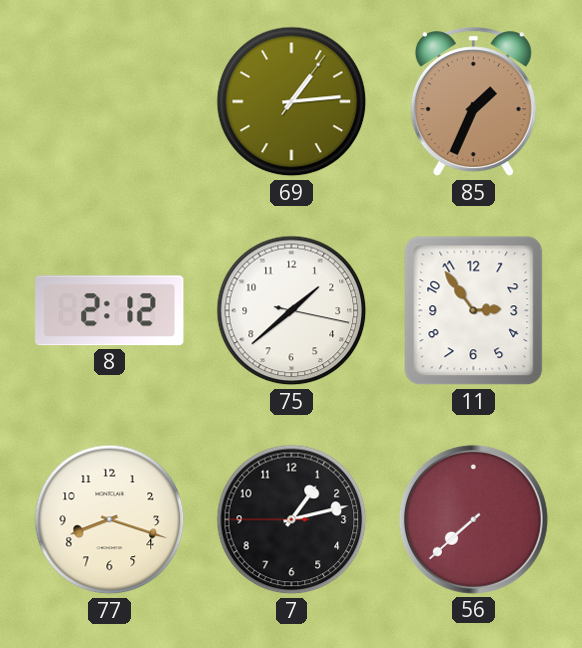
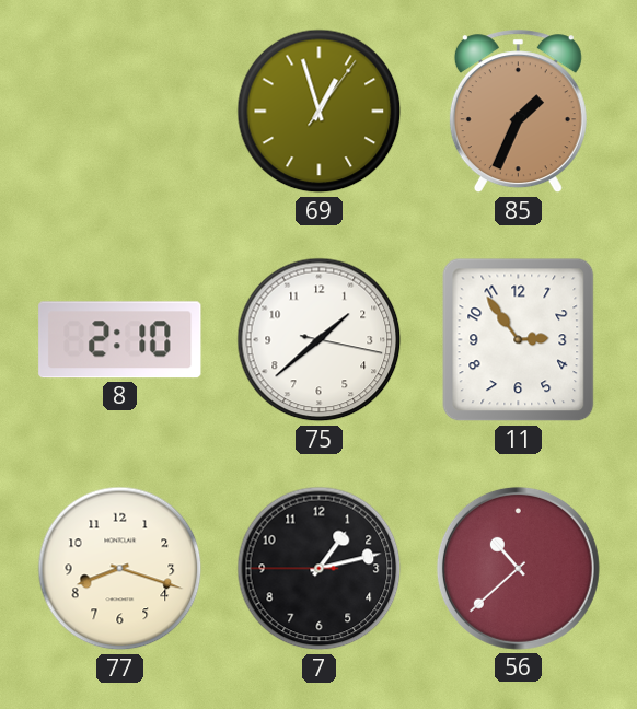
69: 1:14 -> 12:57
8: 2:12 -> 2:10
56: 7:38 -> 10:38
